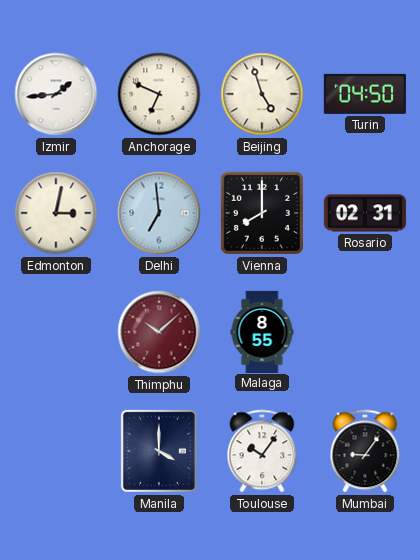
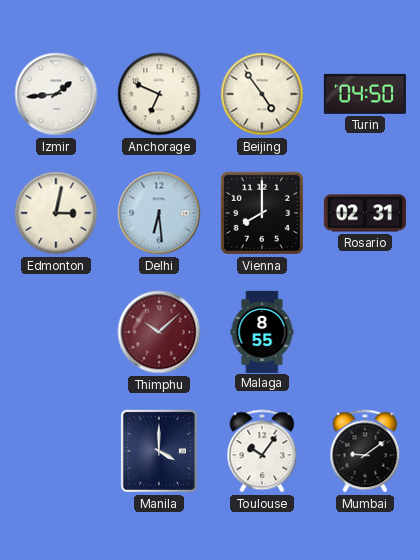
Beijing: 4:57 -> 4:54
Delhi: 6:59 -> 6:29
Mumbai: 9:06 -> 9:09
